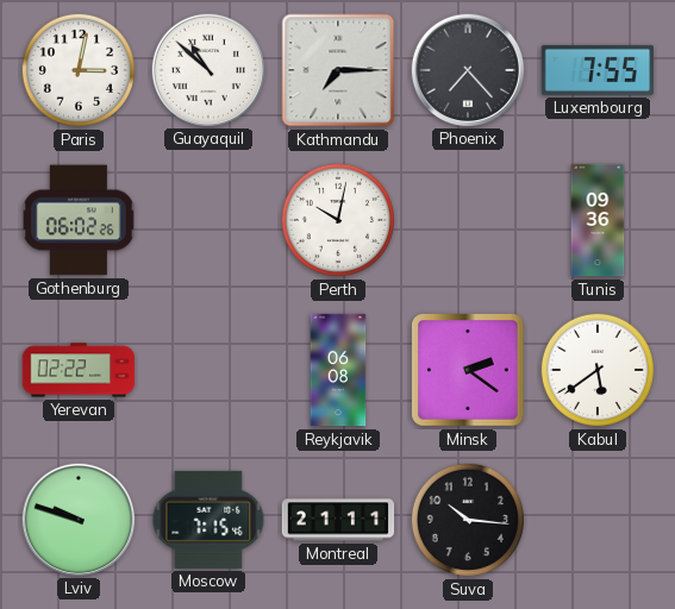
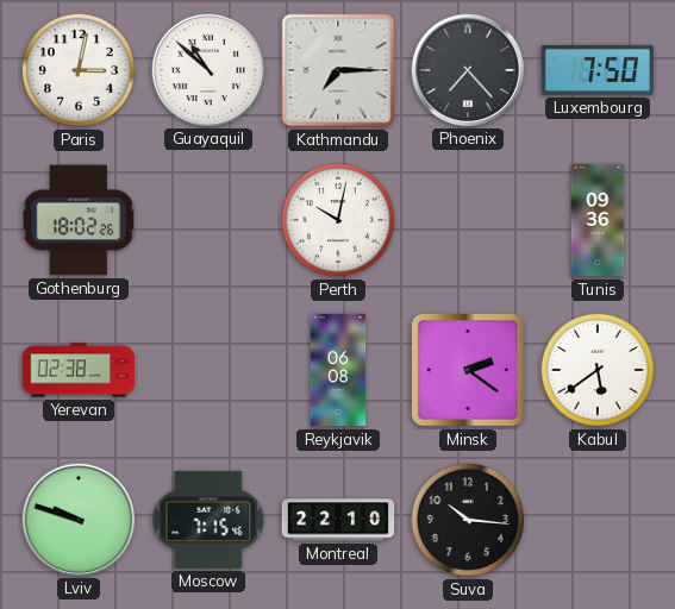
Luxembourg: 7:55 -> 7:50
Gothenburg: 06:02 -> 18:02
Yerevan: 02:22 -> 02:38
Montreal: 21:11 -> 22:10
